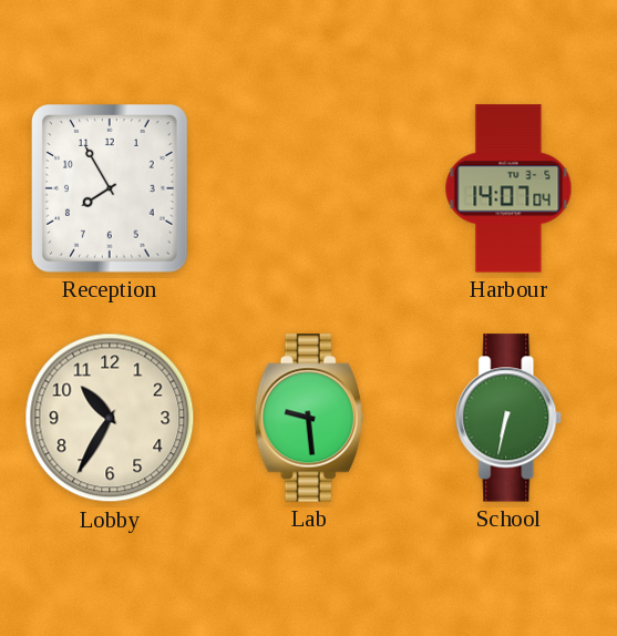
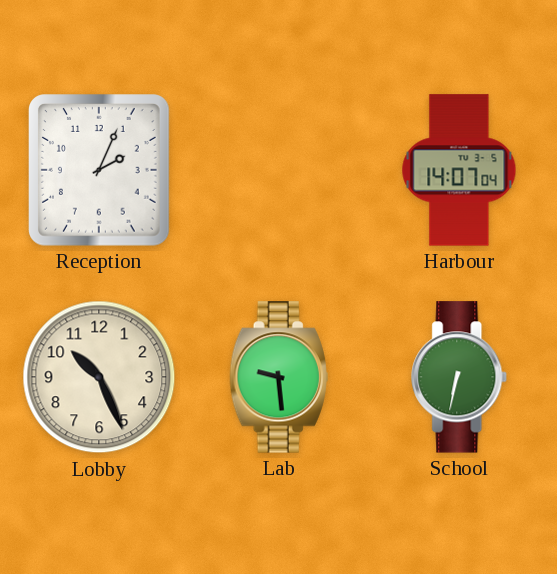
Reception: 7:55 -> 2:04
Lobby: 10:35 -> 10:26
